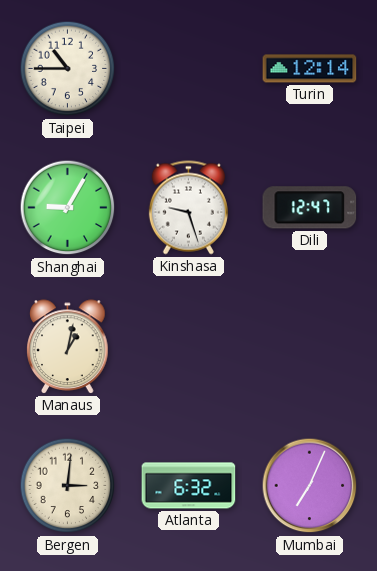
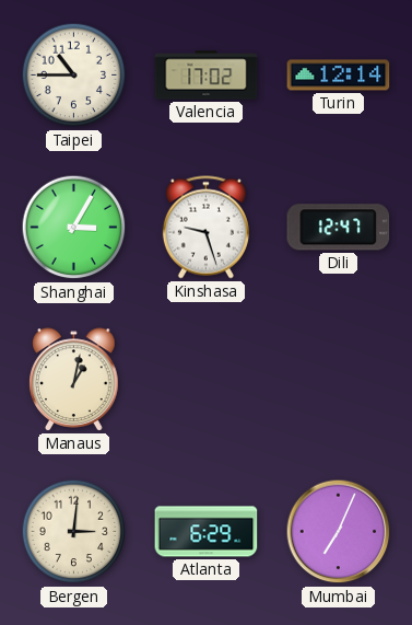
Valencia: none -> 17:02
Shanghai: 9:05 -> 3:05
Atlanta: 6:32 -> 6:29
